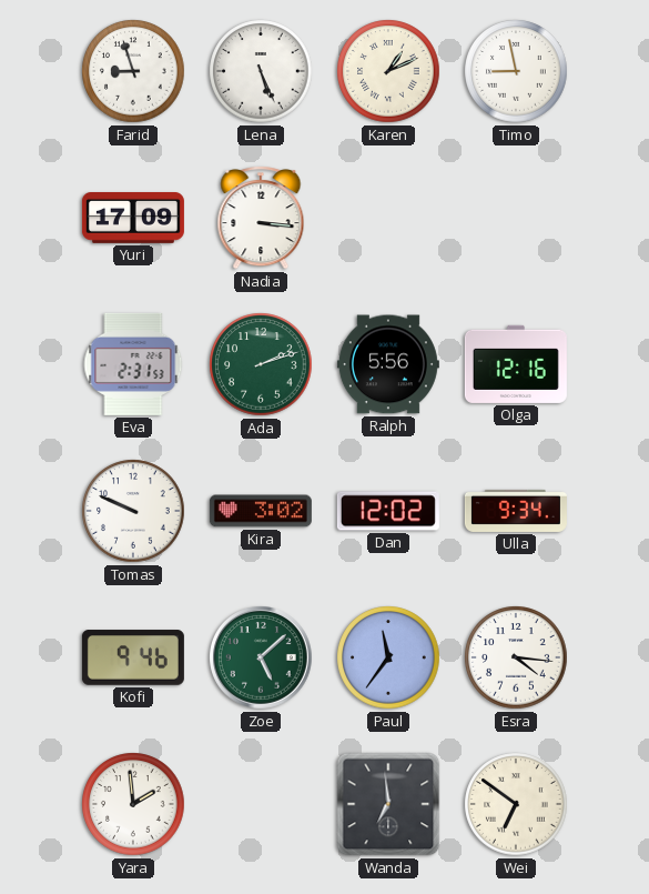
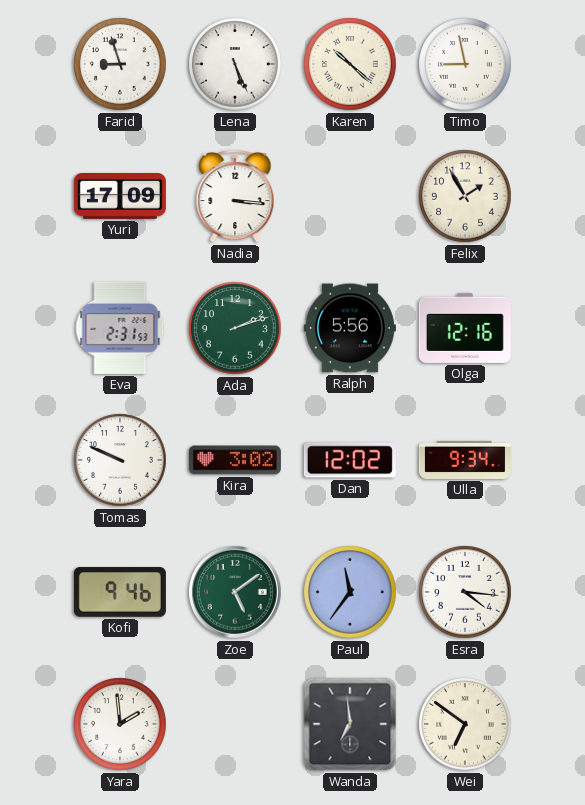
Karen: 1:11 -> 10:22
Felix: none -> 1:55
Zoe: 5:08 -> 5:09
